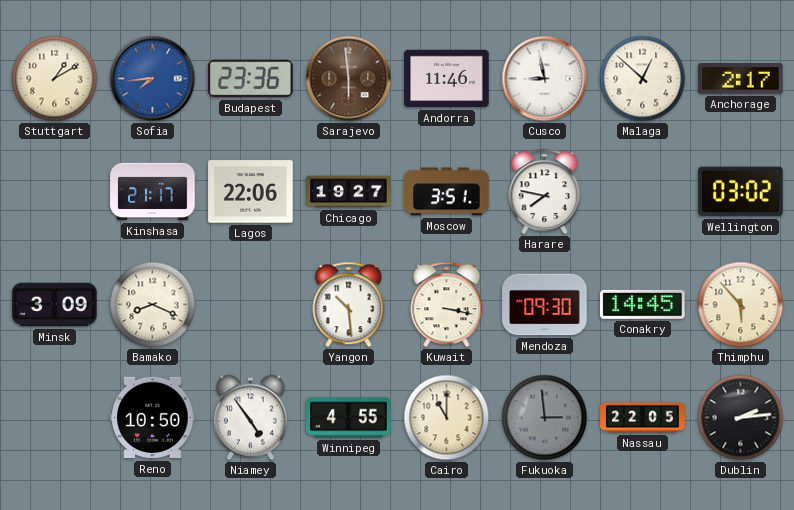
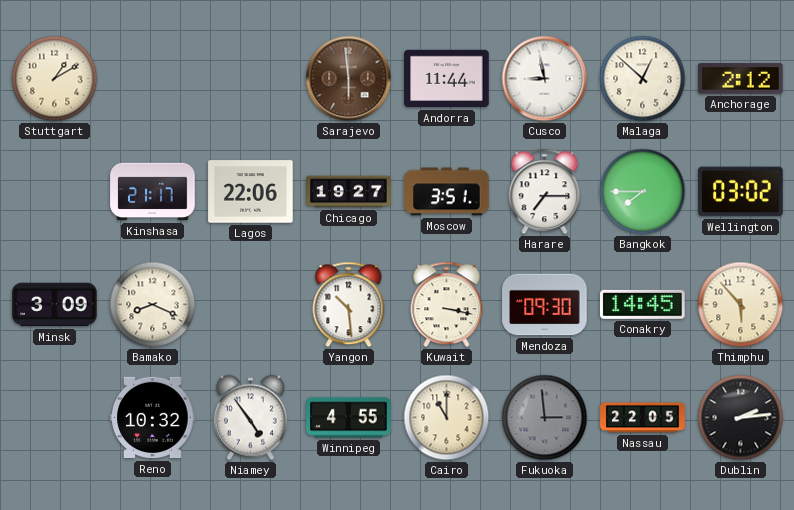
Sofia: 7:44 -> none
Budapest: 23:36 -> none
Andorra: 11:46 -> 11:44
Anchorage: 2:17 -> 2:12
Harare: 7:47 -> 7:15
Bangkok: none -> 7:45
Reno: 10:50 -> 10:32
